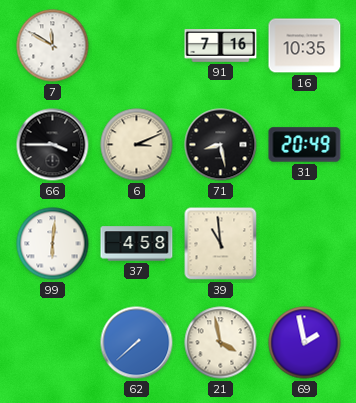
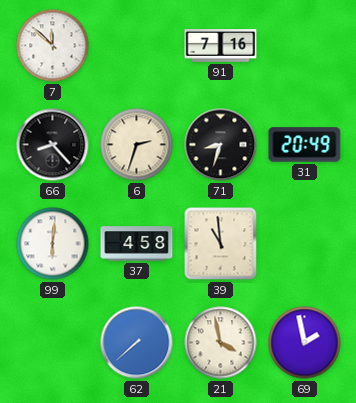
7: 11:50 -> 11:52
16: 10:35 -> none
66: 3:45 -> 8:23
6: 3:11 -> 2:33
71: 8:28 -> 8:33
